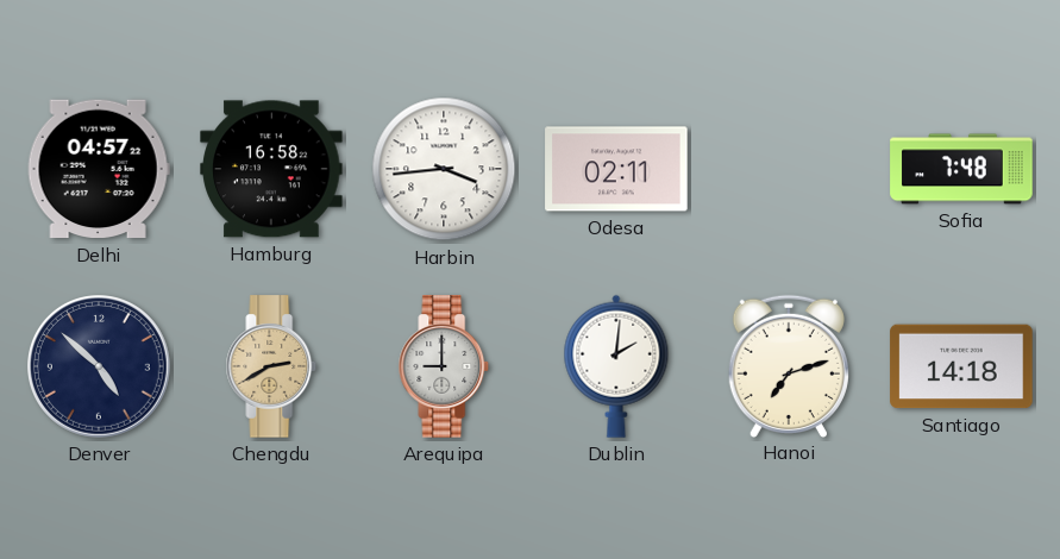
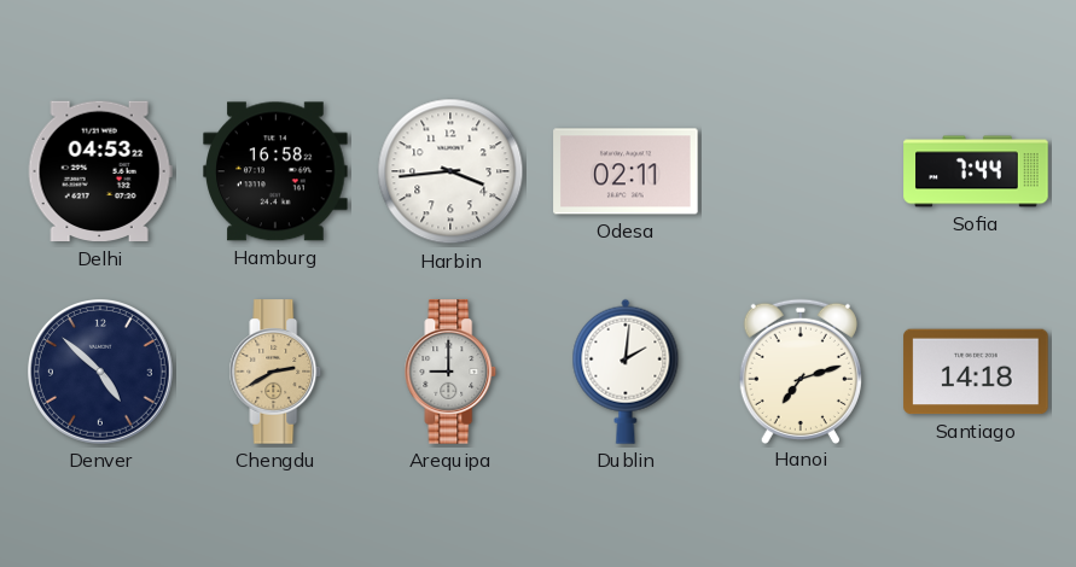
Delhi: 04:57 -> 04:53
Sofia: 7:48 -> 7:44
